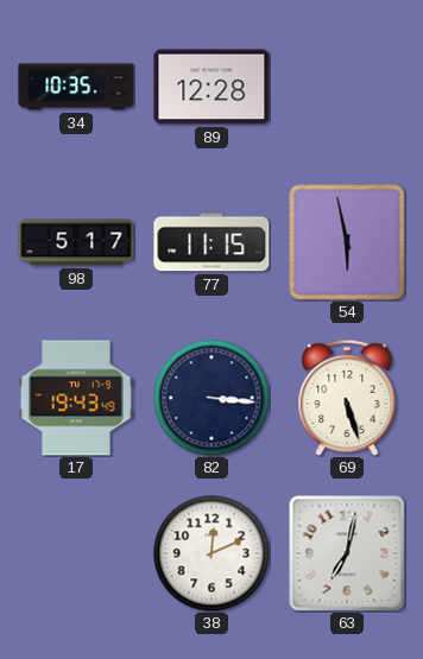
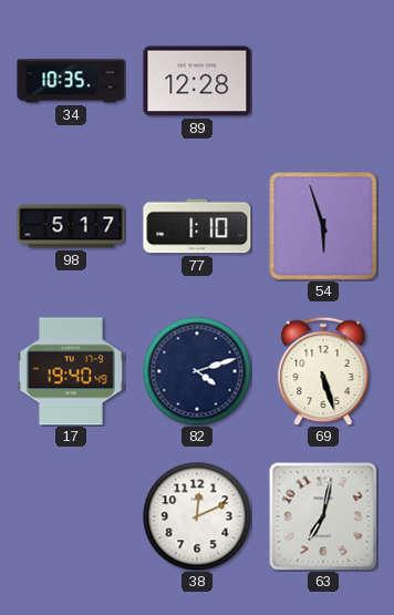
77: 11:15 -> 1:10
54: 5:58 -> 5:57
17: 19:43 -> 19:40
82: 3:16 -> 4:12
